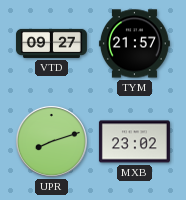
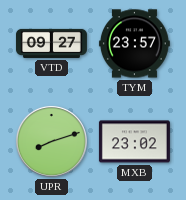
TYM: 21:57 -> 23:57
